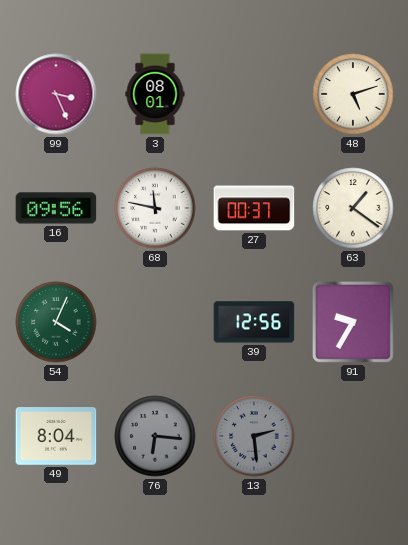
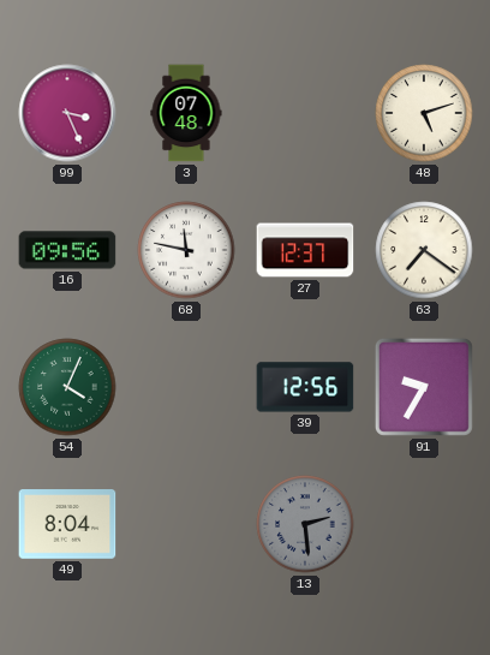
3: 08:01 -> 07:48
27: 00:37 -> 12:37
63: 1:21 -> 7:21
76: 6:16 -> none
